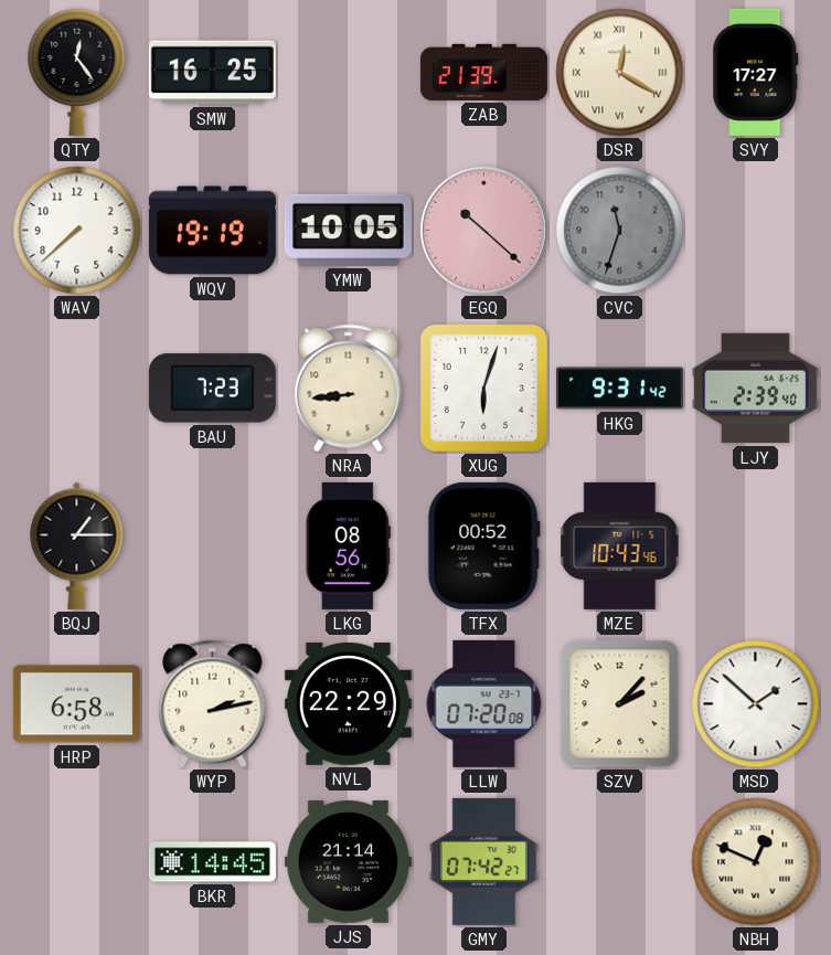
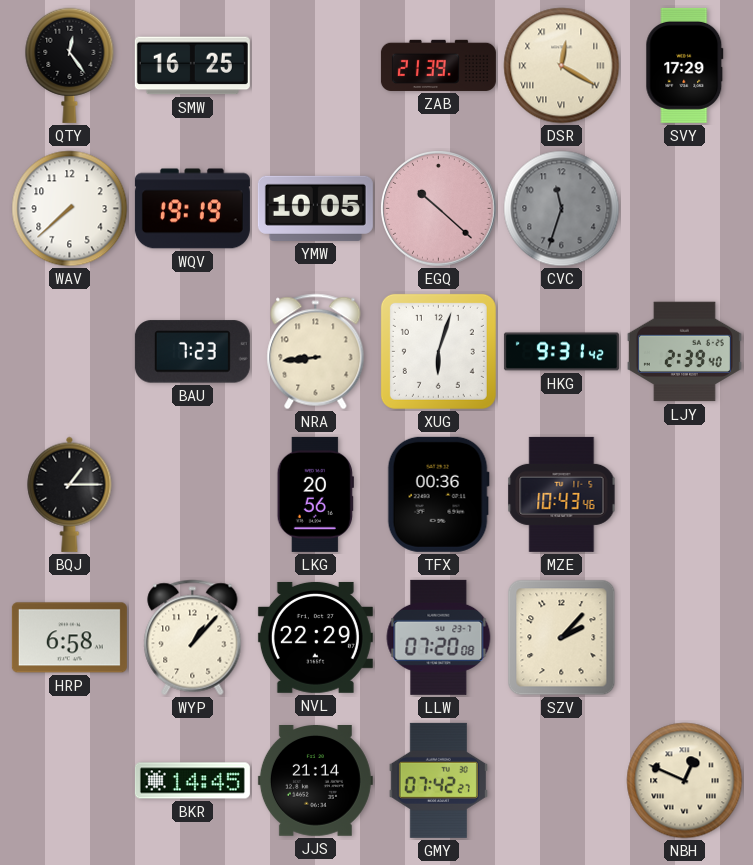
SVY: 17:27 -> 17:29
LKG: 08:56 -> 20:56
TFX: 00:52 -> 00:36
WYP: 2:13 -> 1:07
MSD: 1:52 -> none
